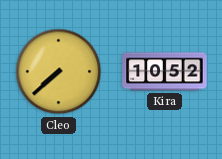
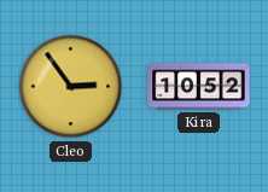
Cleo: 7:38 -> 2:54
